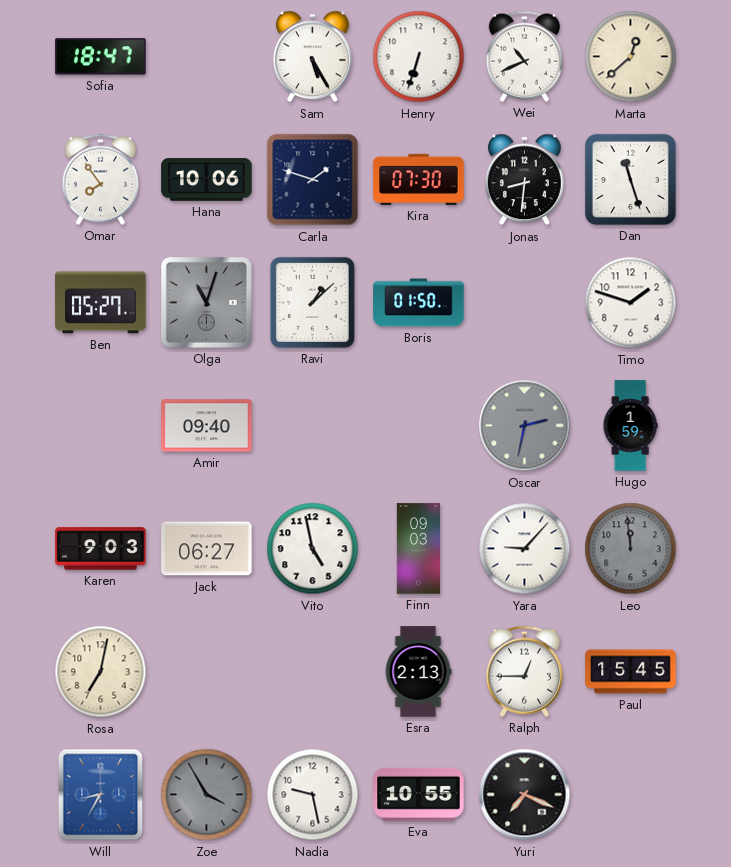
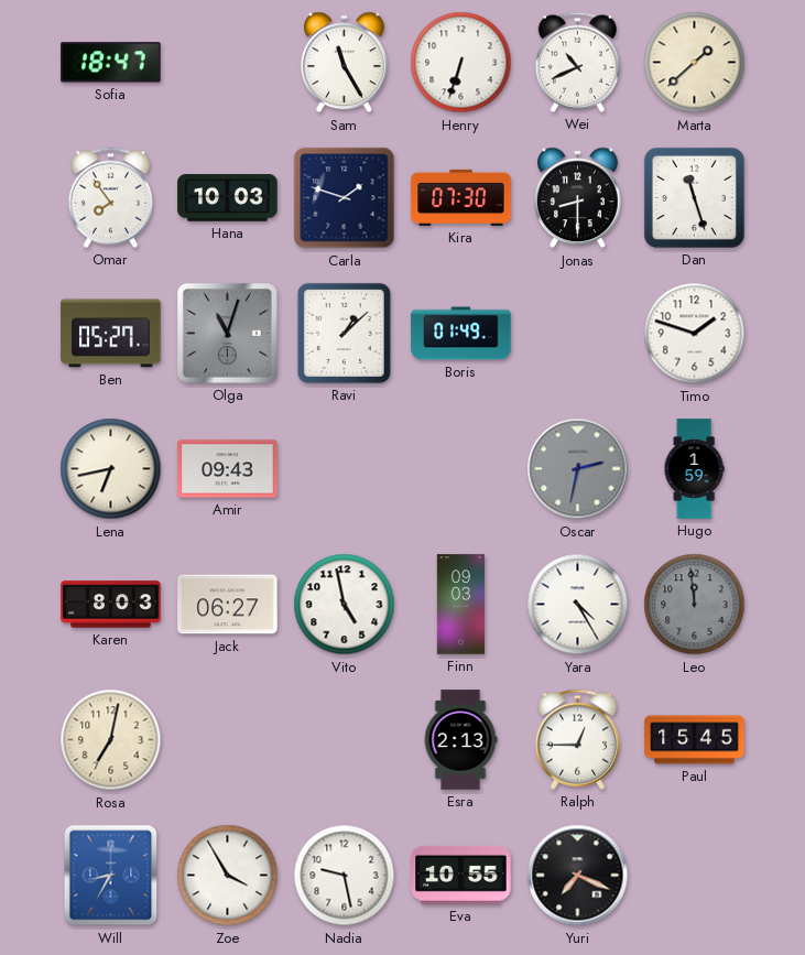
Sam: 5:25 -> 11:25
Marta: 12:38 -> 1:38
Hana: 10:06 -> 10:03
Jonas: 8:31 -> 8:30
Boris: 01:50 -> 01:49
Lena: none -> 6:43
Amir: 09:40 -> 09:43
Karen: 9:03 -> 8:03
Yara: 9:07 -> 4:25
Zoe dial: grey -> white
